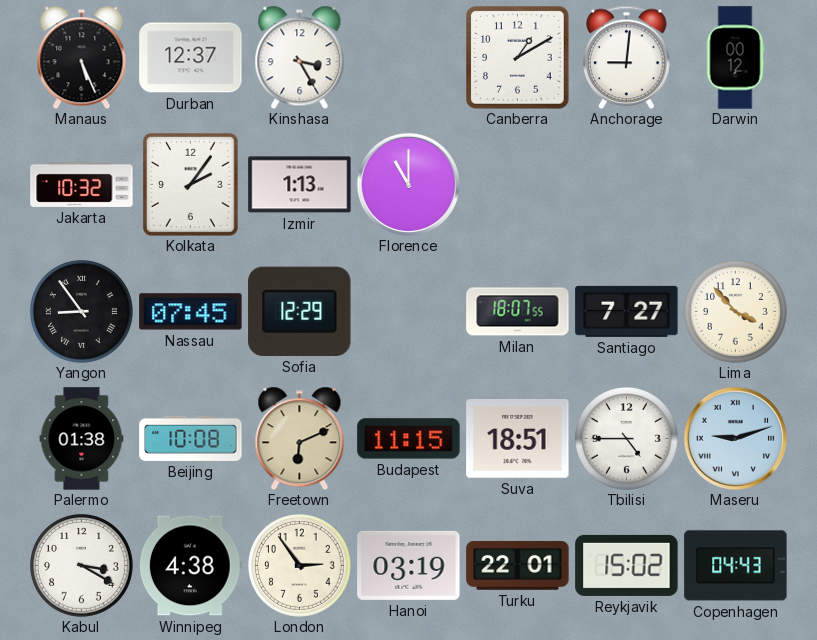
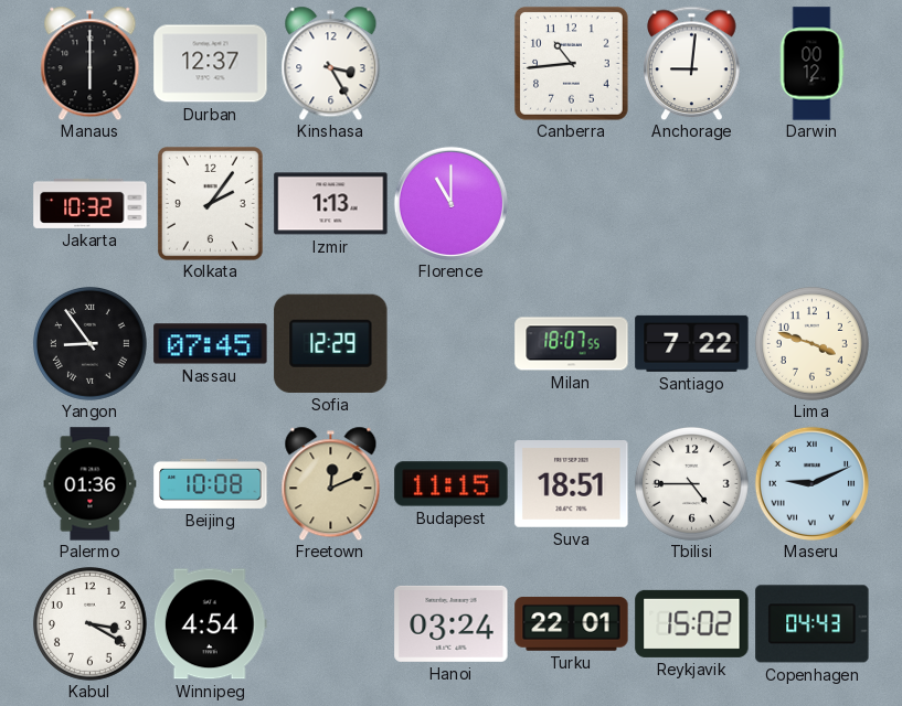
Manaus: 5:26 -> 6:00
Canberra: 1:10 -> 10:44
Santiago: 7:27 -> 7:22
Lima: 3:53 -> 3:48
Palermo: 01:38 -> 01:36
Freetown: 6:11 -> 12:11
Maseru: 9:12 -> 9:11
Winnipeg: 4:38 -> 4:54
London: 2:54 -> none
Hanoi: 03:19 -> 03:24
